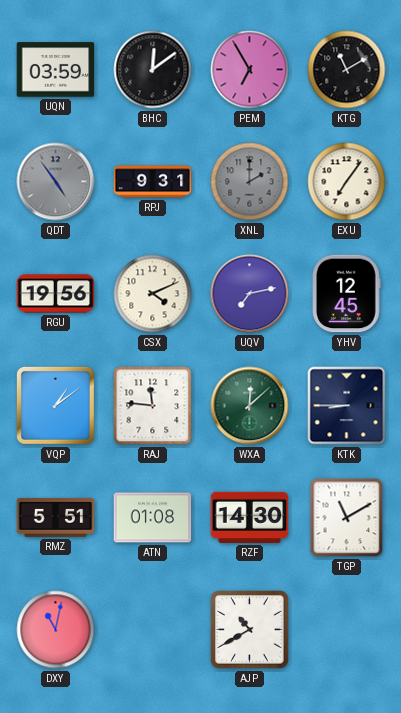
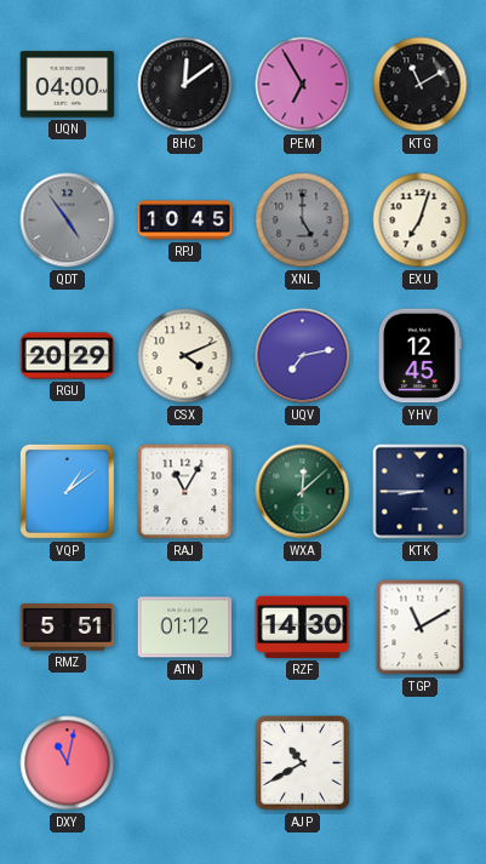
UQN: 03:59 -> 04:00
RPJ: 9:31 -> 10:45
XNL: 2:00 -> 5:00
EXU: 7:06 -> 7:03
RGU: 19:56 -> 20:29
RAJ: 11:46 -> 11:05
ATN: 01:08 -> 01:12
